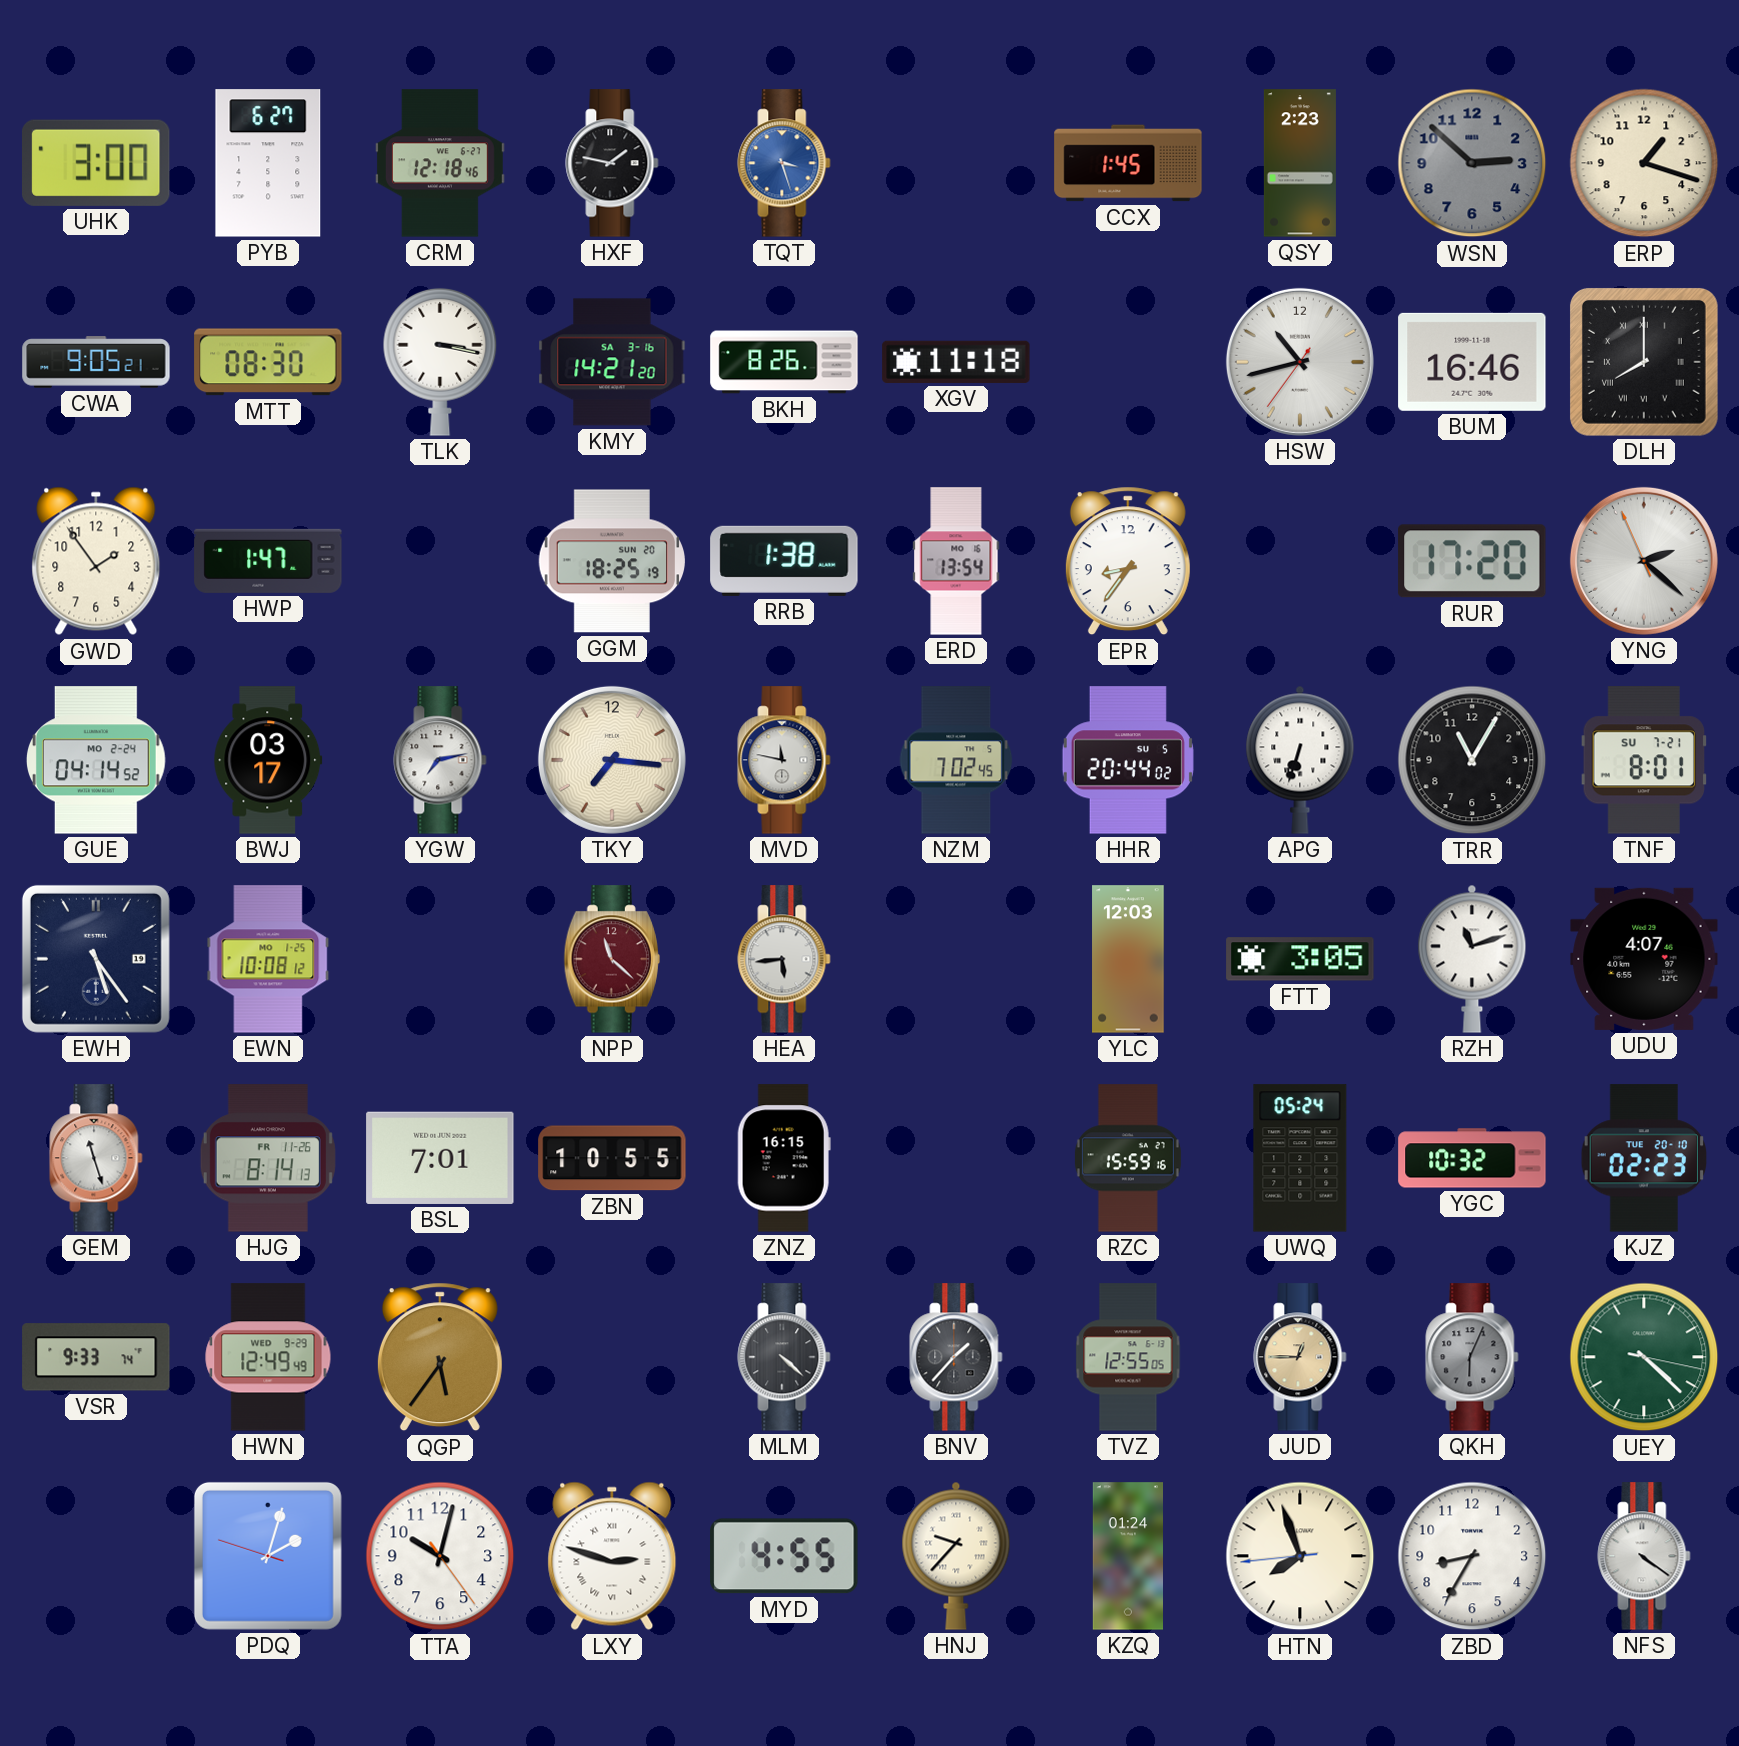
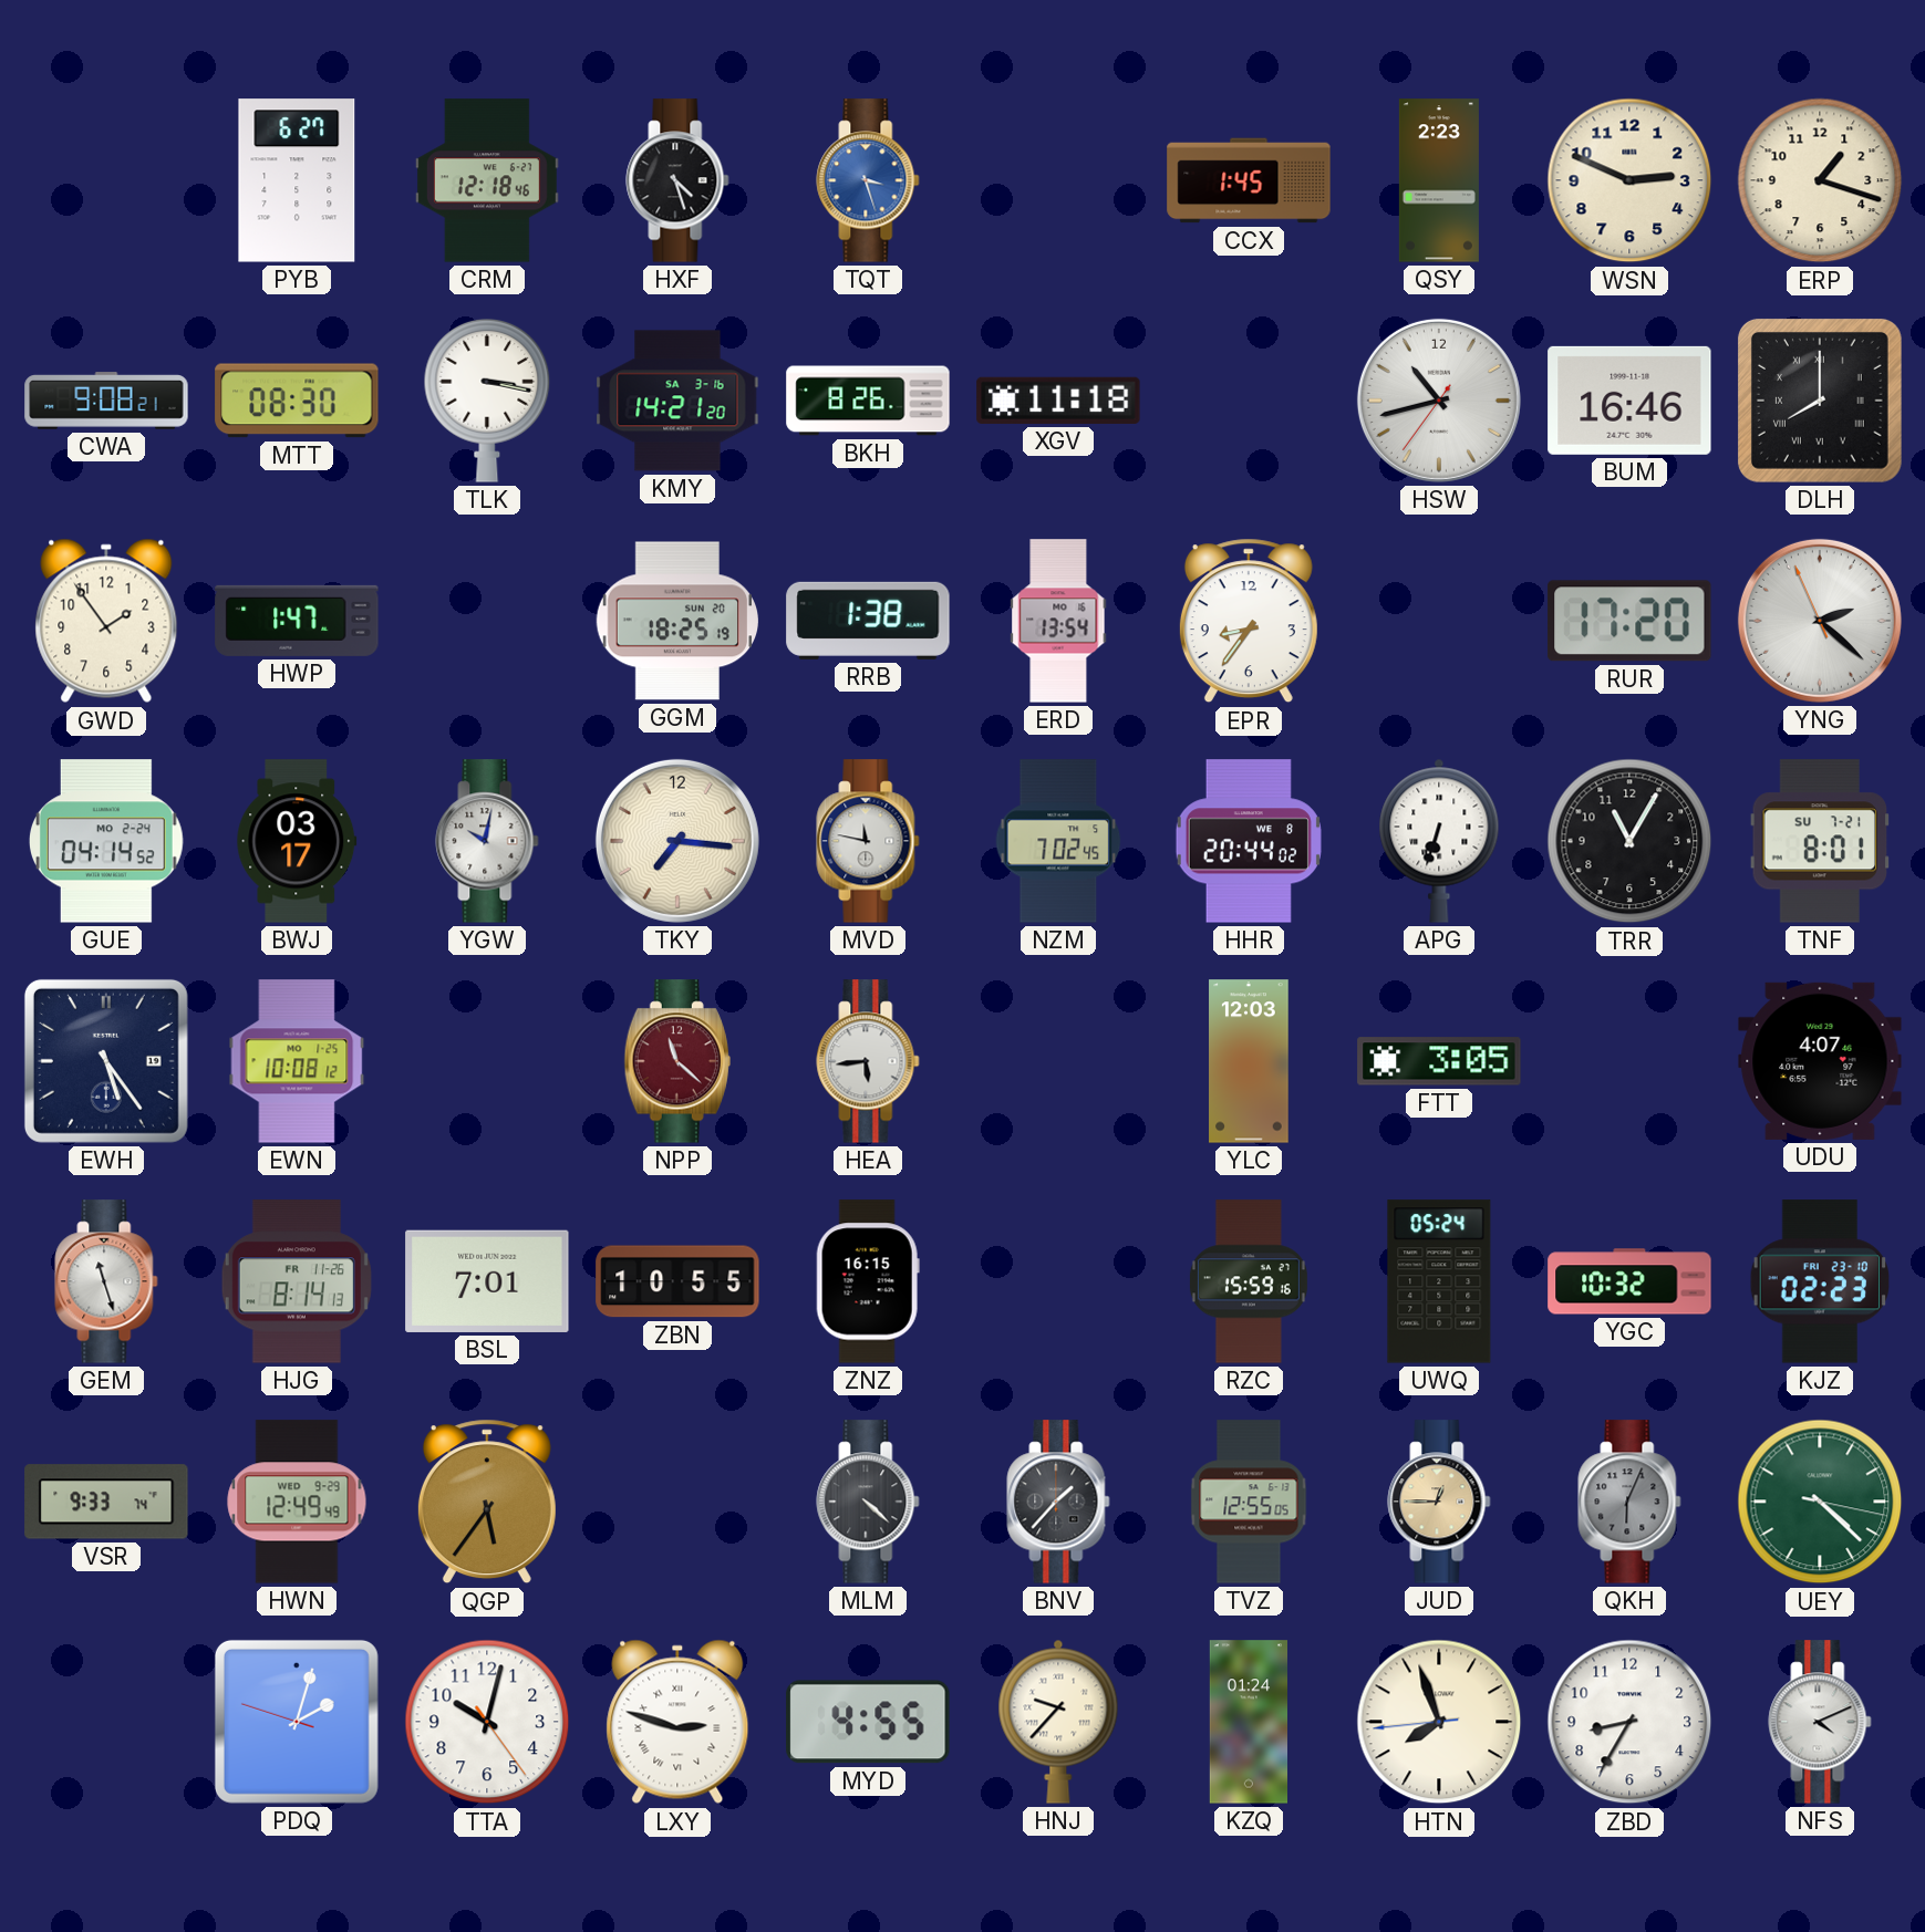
UHK: 3:00 -> none
HXF: 1:47 -> 4:27
WSN: 2:52 -> 2:49
WSN dial: grey -> cream
CWA: 9:05 -> 9:08
YGW: 7:13 -> 10:02
HHR date: SU 5 -> WE 8
RZH: 11:12 -> none
KJZ date: TUE 20-10 -> FRI 23-10
NFS: 4:21 -> 4:11
